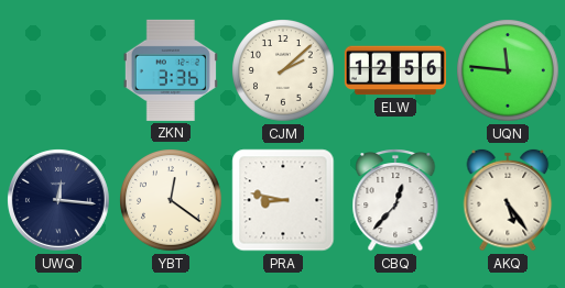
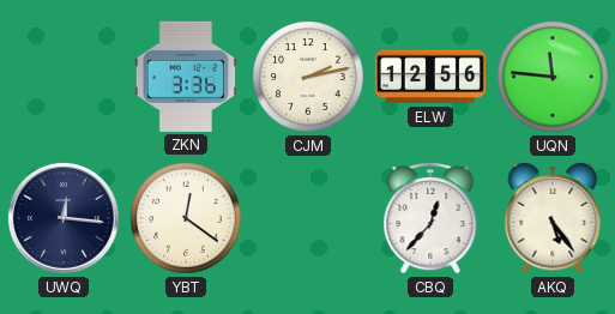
CJM: 2:08 -> 2:13
PRA: 8:47 -> none
